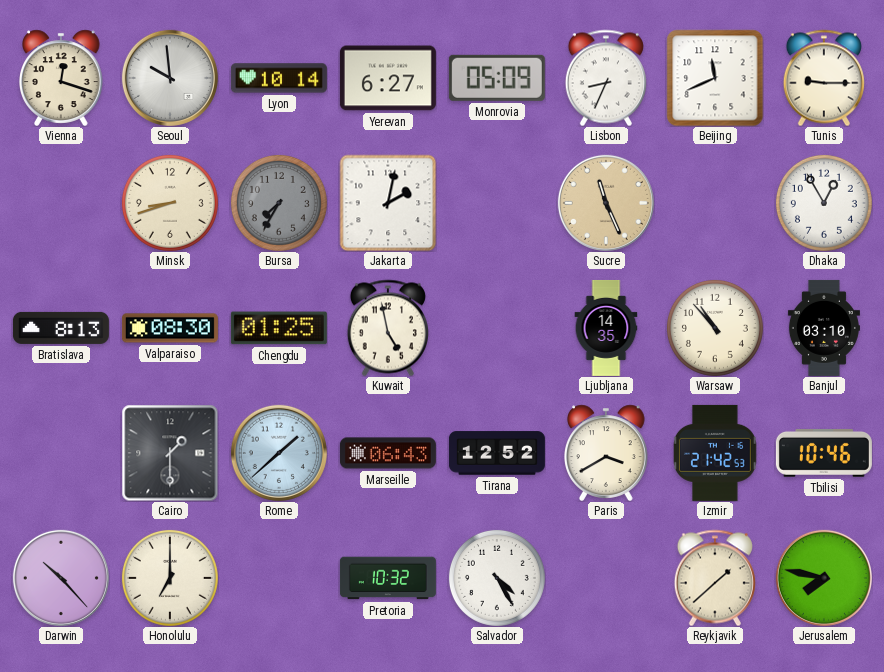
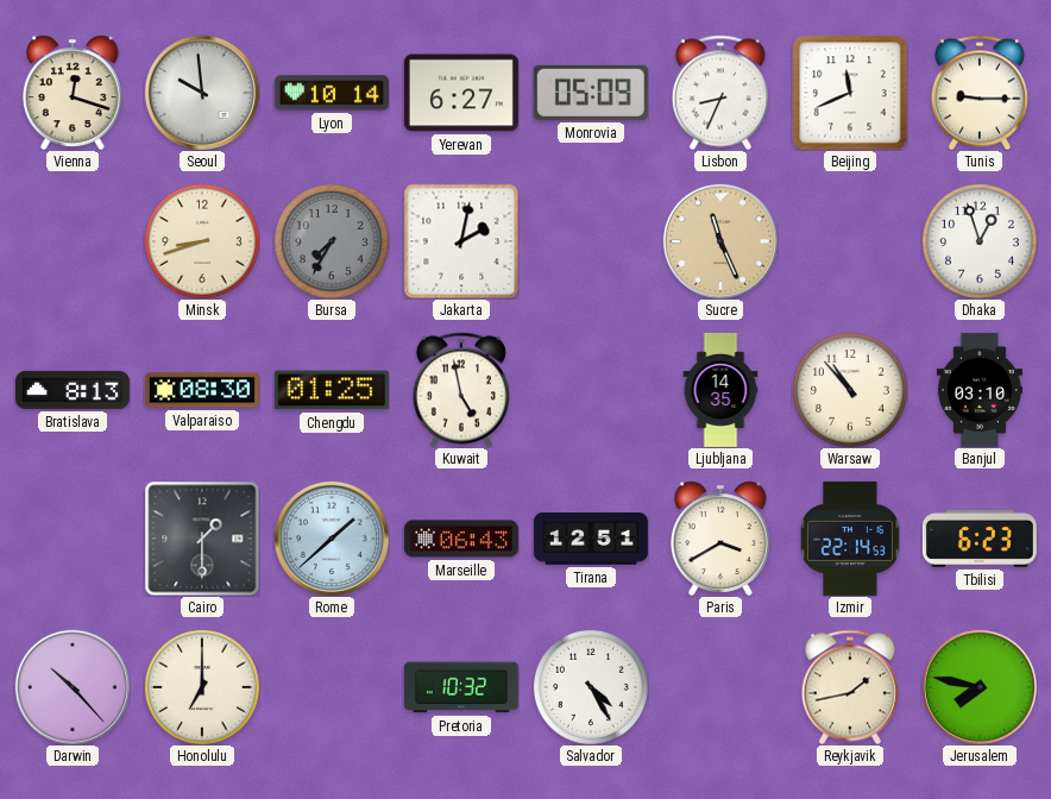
Dhaka: 12:55 -> 12:57
Tirana: 12:52 -> 12:51
Izmir: 21:42 -> 22:14
Tbilisi: 10:46 -> 6:23
Reykjavik: 1:38 -> 1:43
